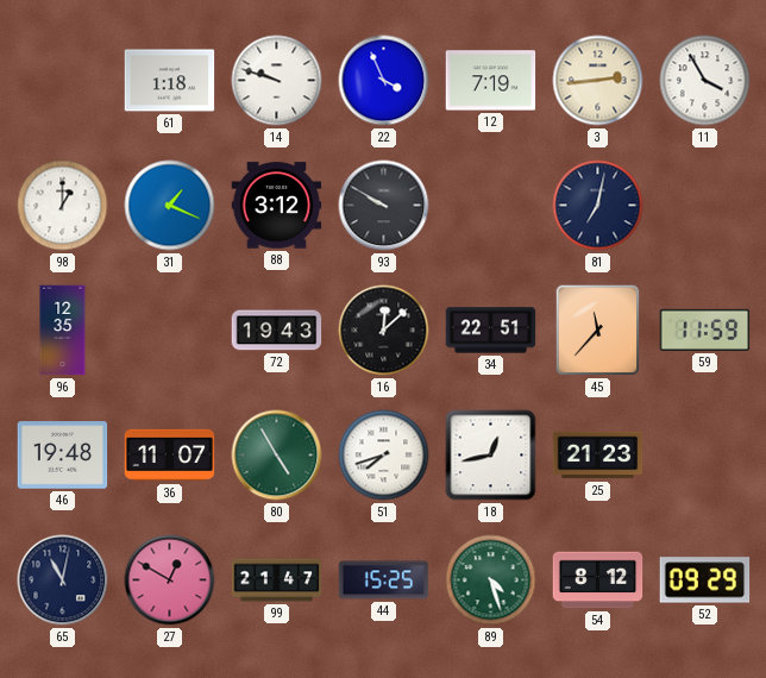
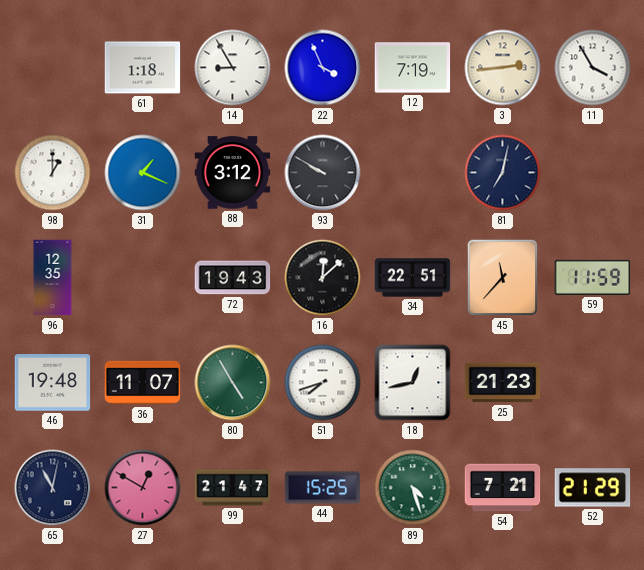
14: 9:48 -> 8:55
54: 8:12 -> 7:21
52: 09:29 -> 21:29
